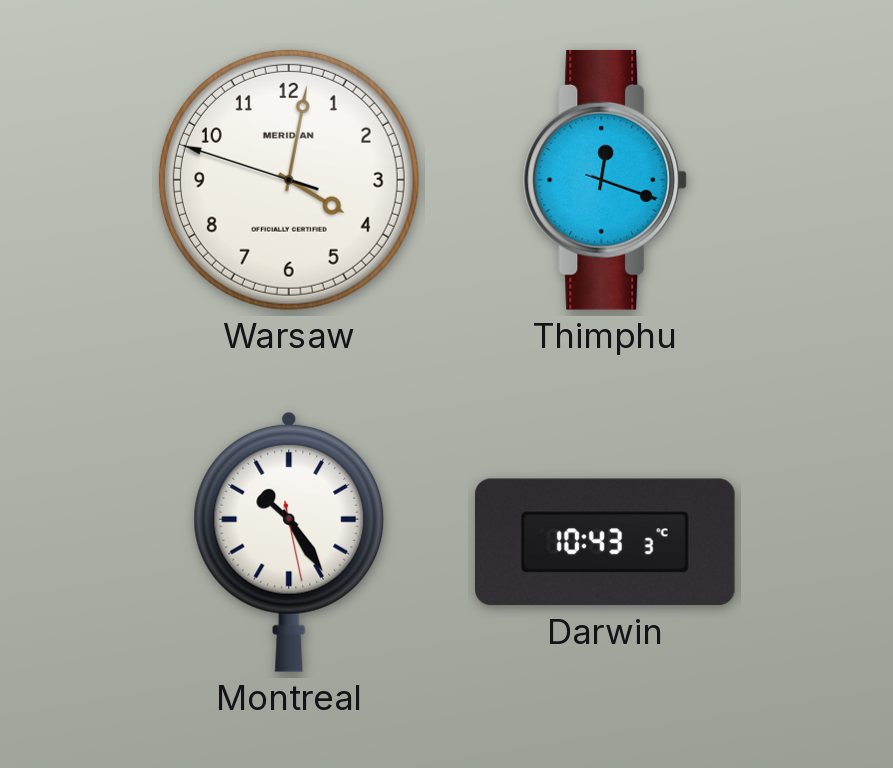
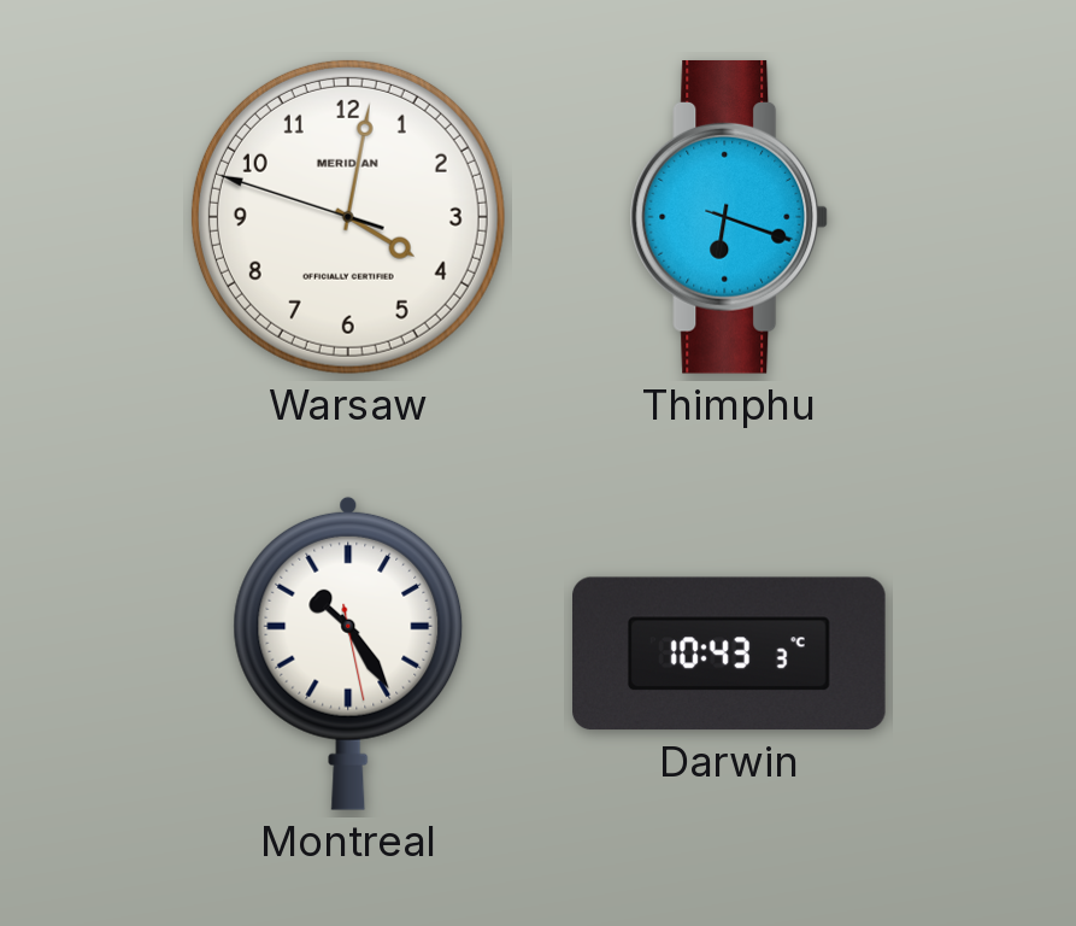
Thimphu: 12:18 -> 6:18
